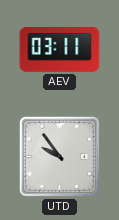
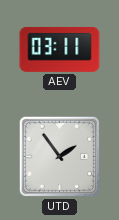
UTD: 9:54 -> 1:54
